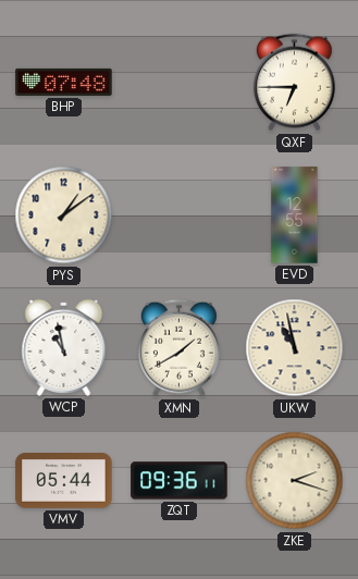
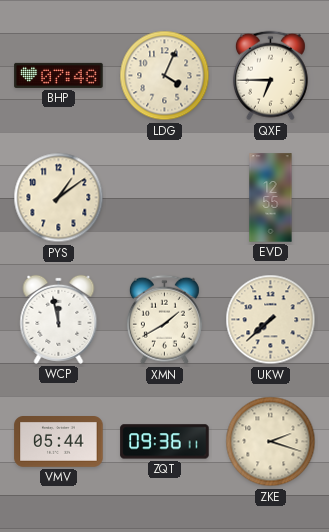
LDG: none -> 4:04
WCP: 10:58 -> 11:58
UKW: 10:58 -> 7:38
